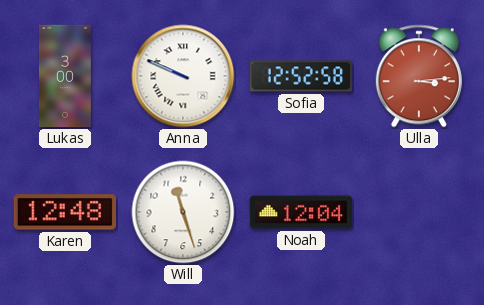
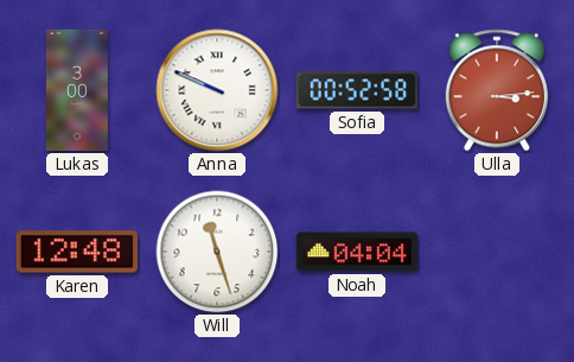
Sofia: 12:52 -> 00:52
Noah: 12:04 -> 04:04
